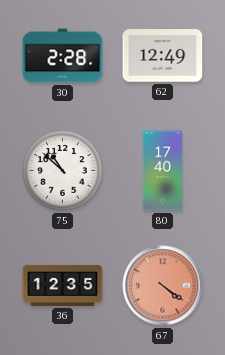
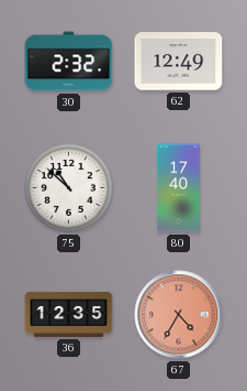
30: 2:28 -> 2:32
67: 4:21 -> 4:35
